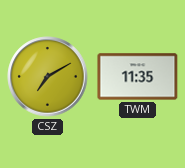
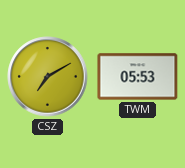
TWM: 11:35 -> 05:53
